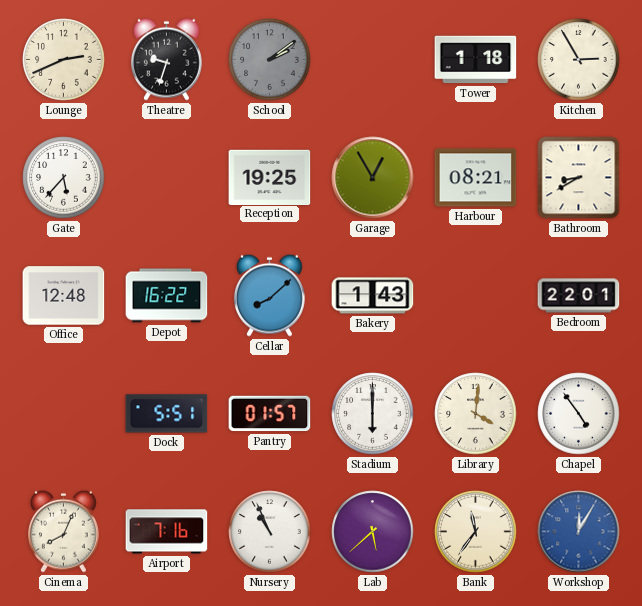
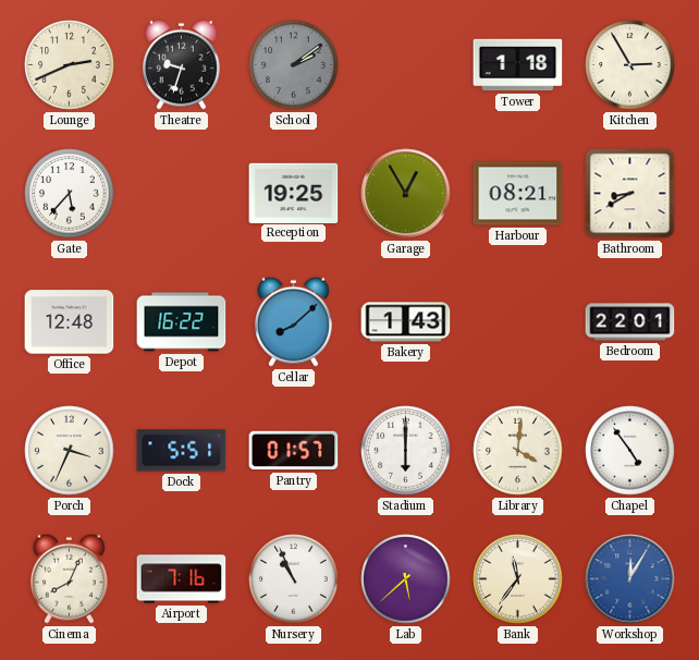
Porch: none -> 3:34
